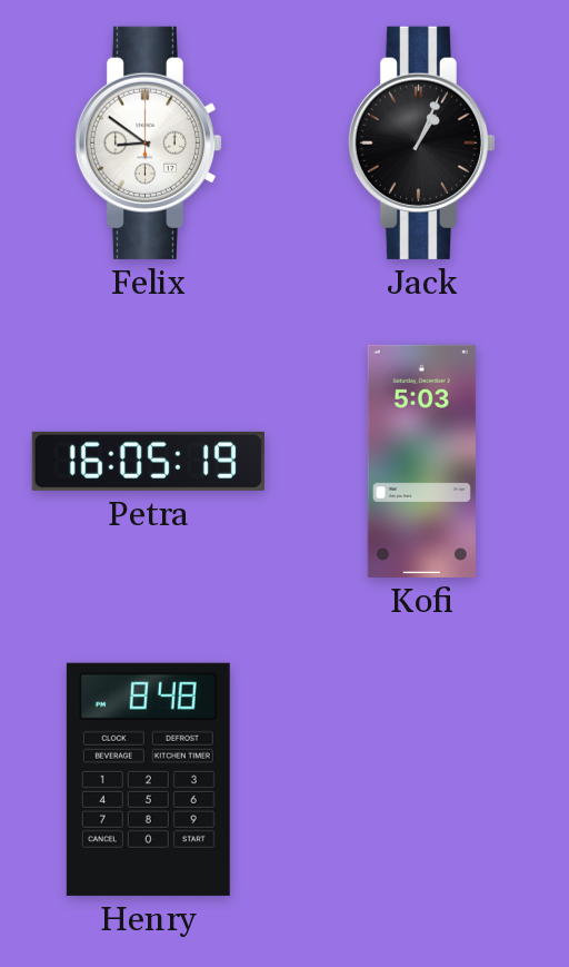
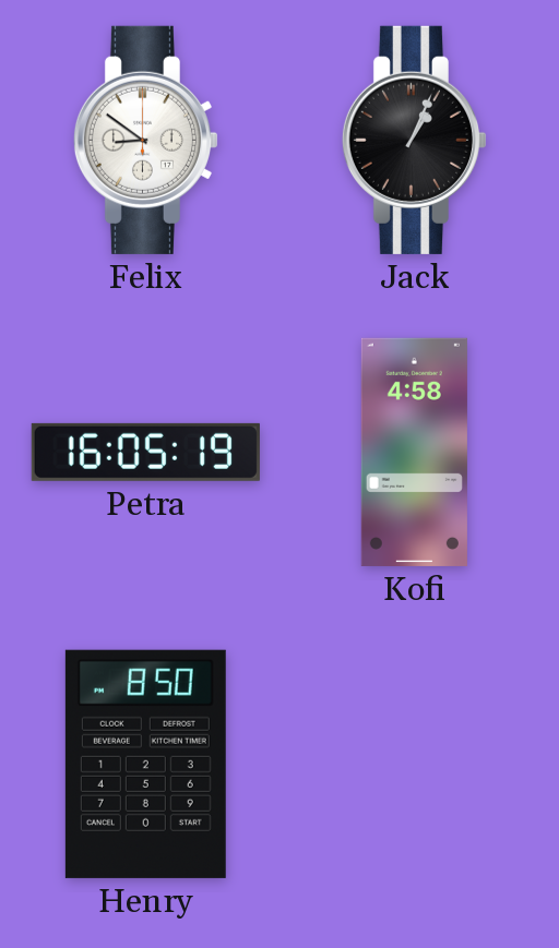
Kofi: 5:03 -> 4:58
Henry: 8:48 -> 8:50
